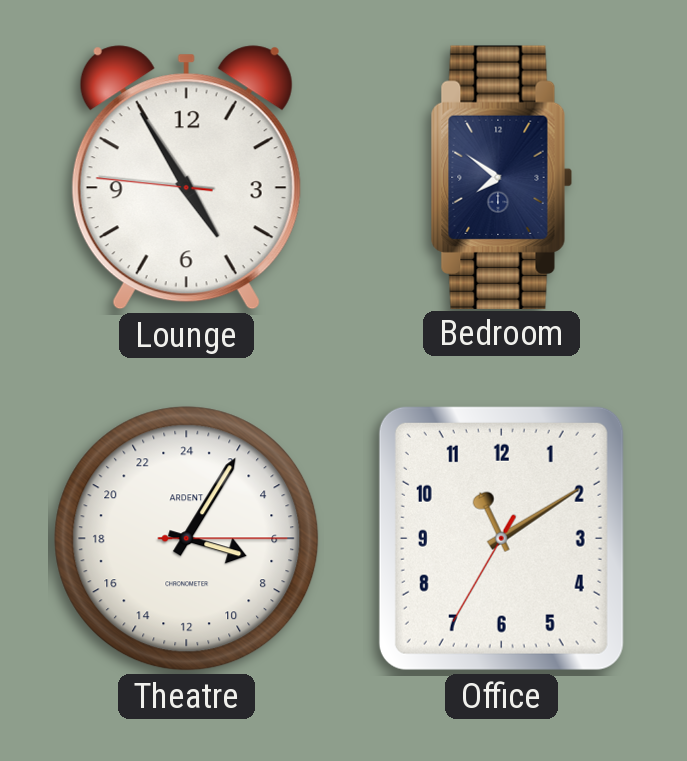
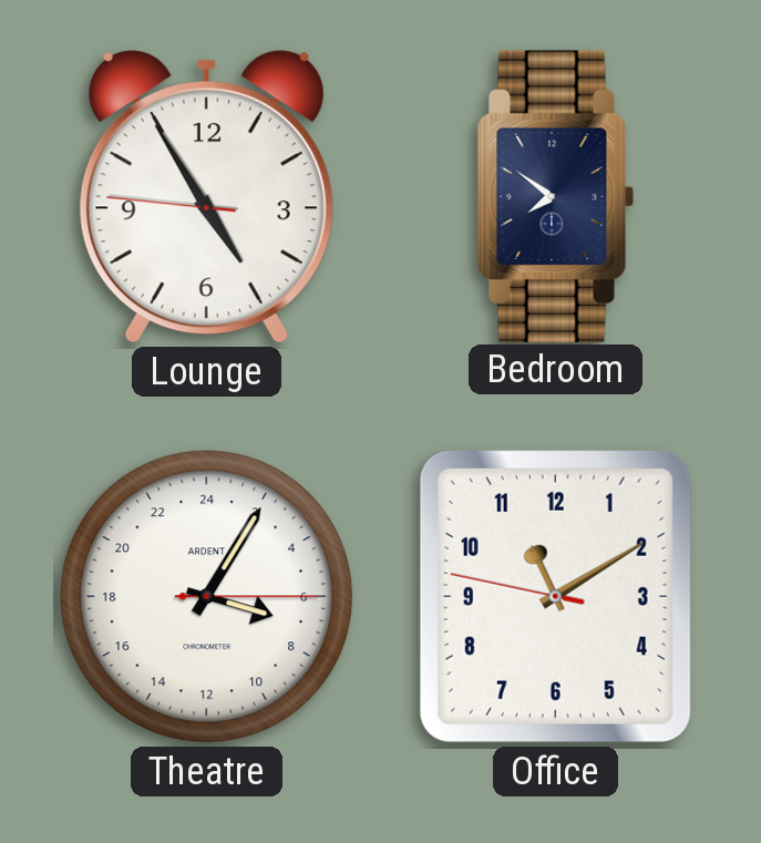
Office: 11:09:35 -> 11:09:47
